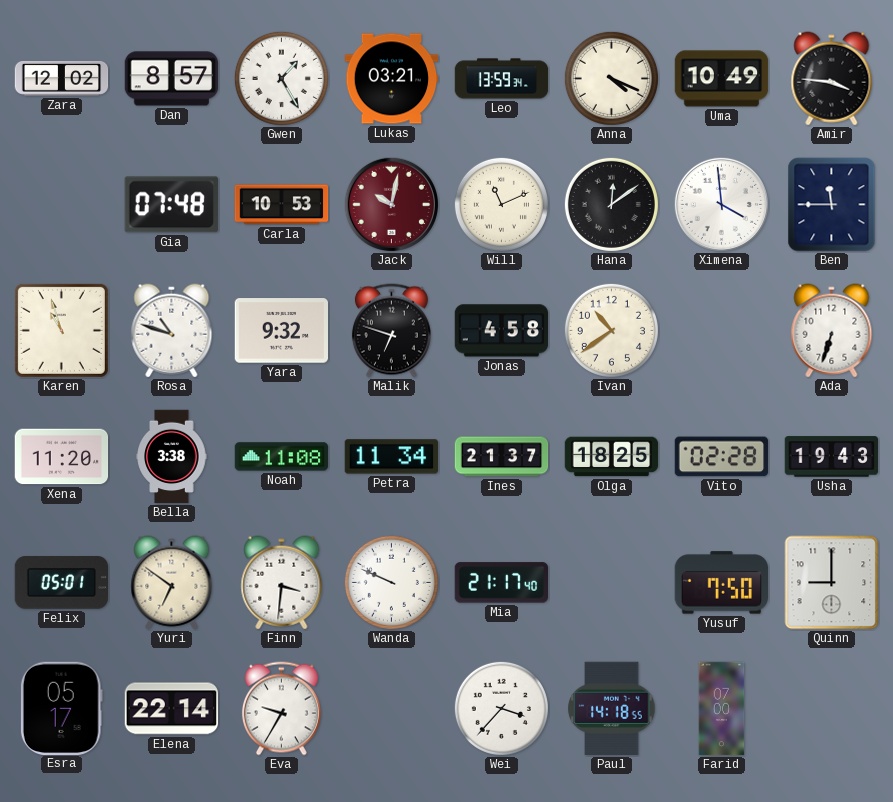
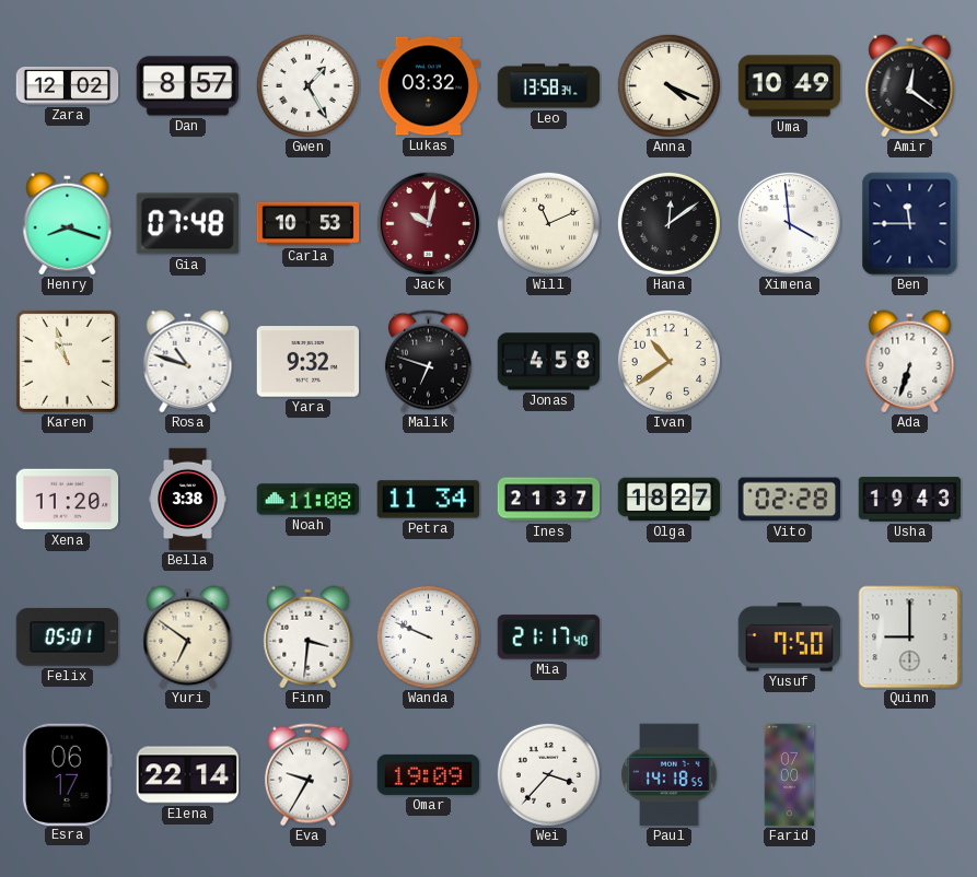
Lukas: 03:21 -> 03:32
Leo: 13:59 -> 13:58
Amir: 3:46 -> 12:21
Henry: none -> 8:18
Olga: 18:25 -> 18:27
Esra: 05:17 -> 06:17
Omar: none -> 19:09
